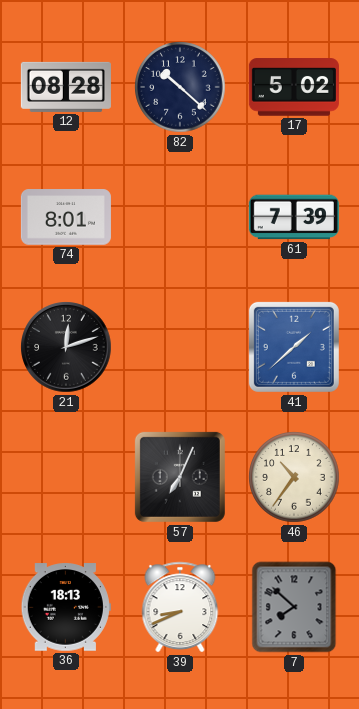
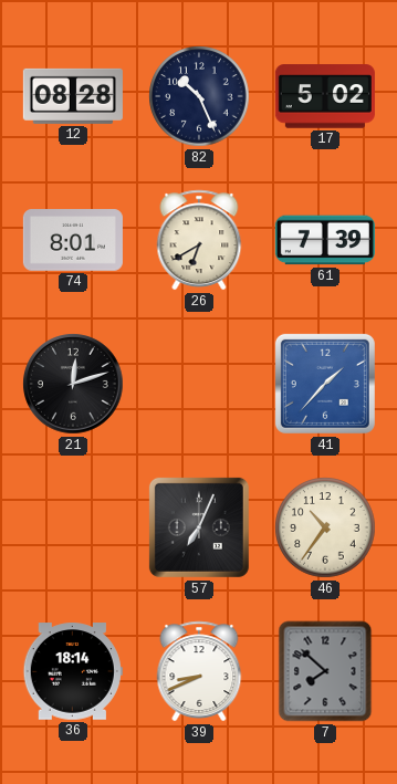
82: 10:22 -> 10:26
26: none -> 6:40
41: 1:38 -> 1:37
36: 18:13 -> 18:14
